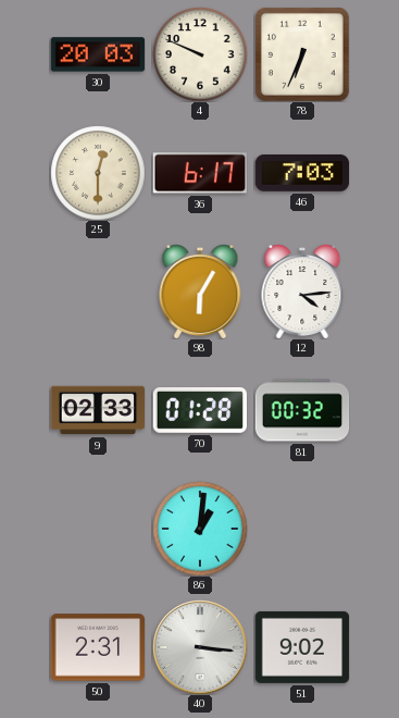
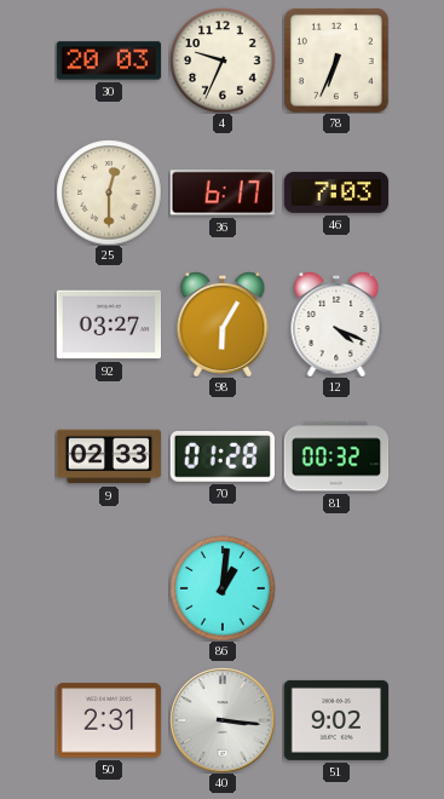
4: 9:49 -> 9:34
92: none -> 03:27
12: 4:14 -> 4:19
